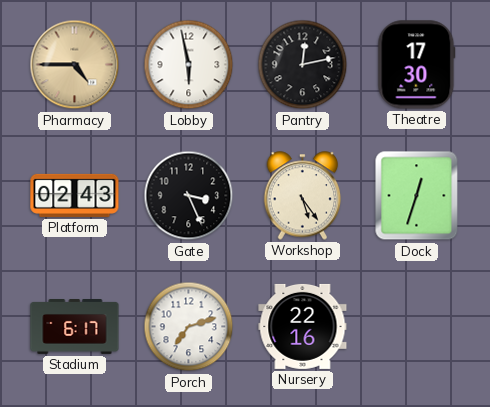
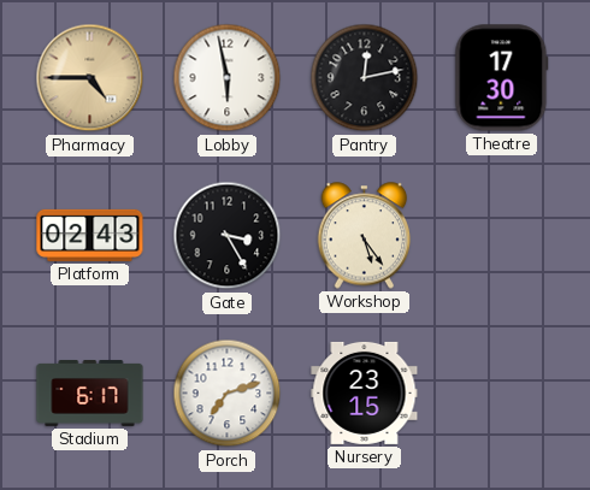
Gate: 3:26 -> 3:25
Dock: 12:33 -> none
Nursery: 22:16 -> 23:15
